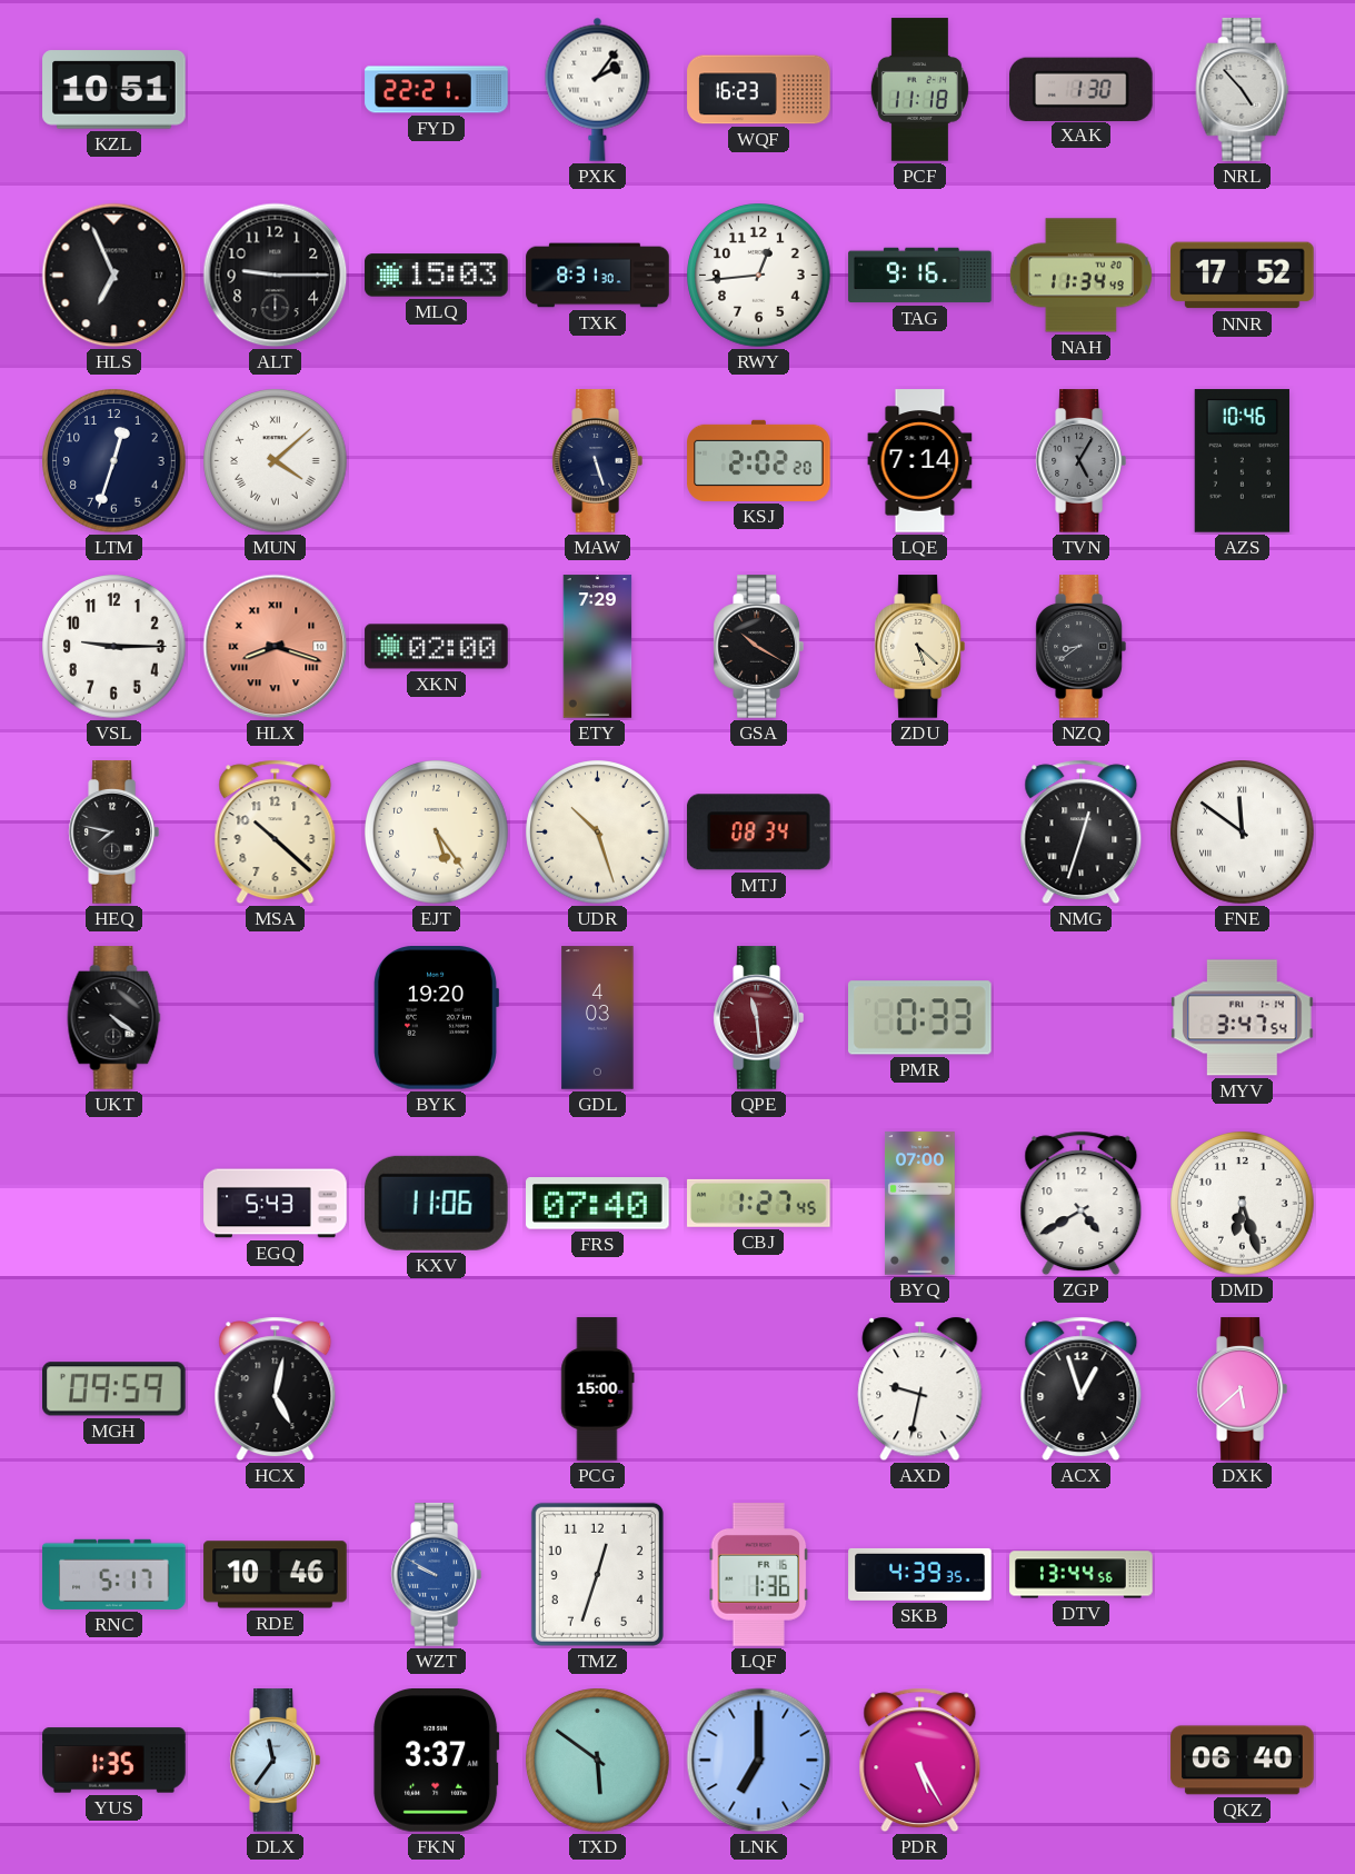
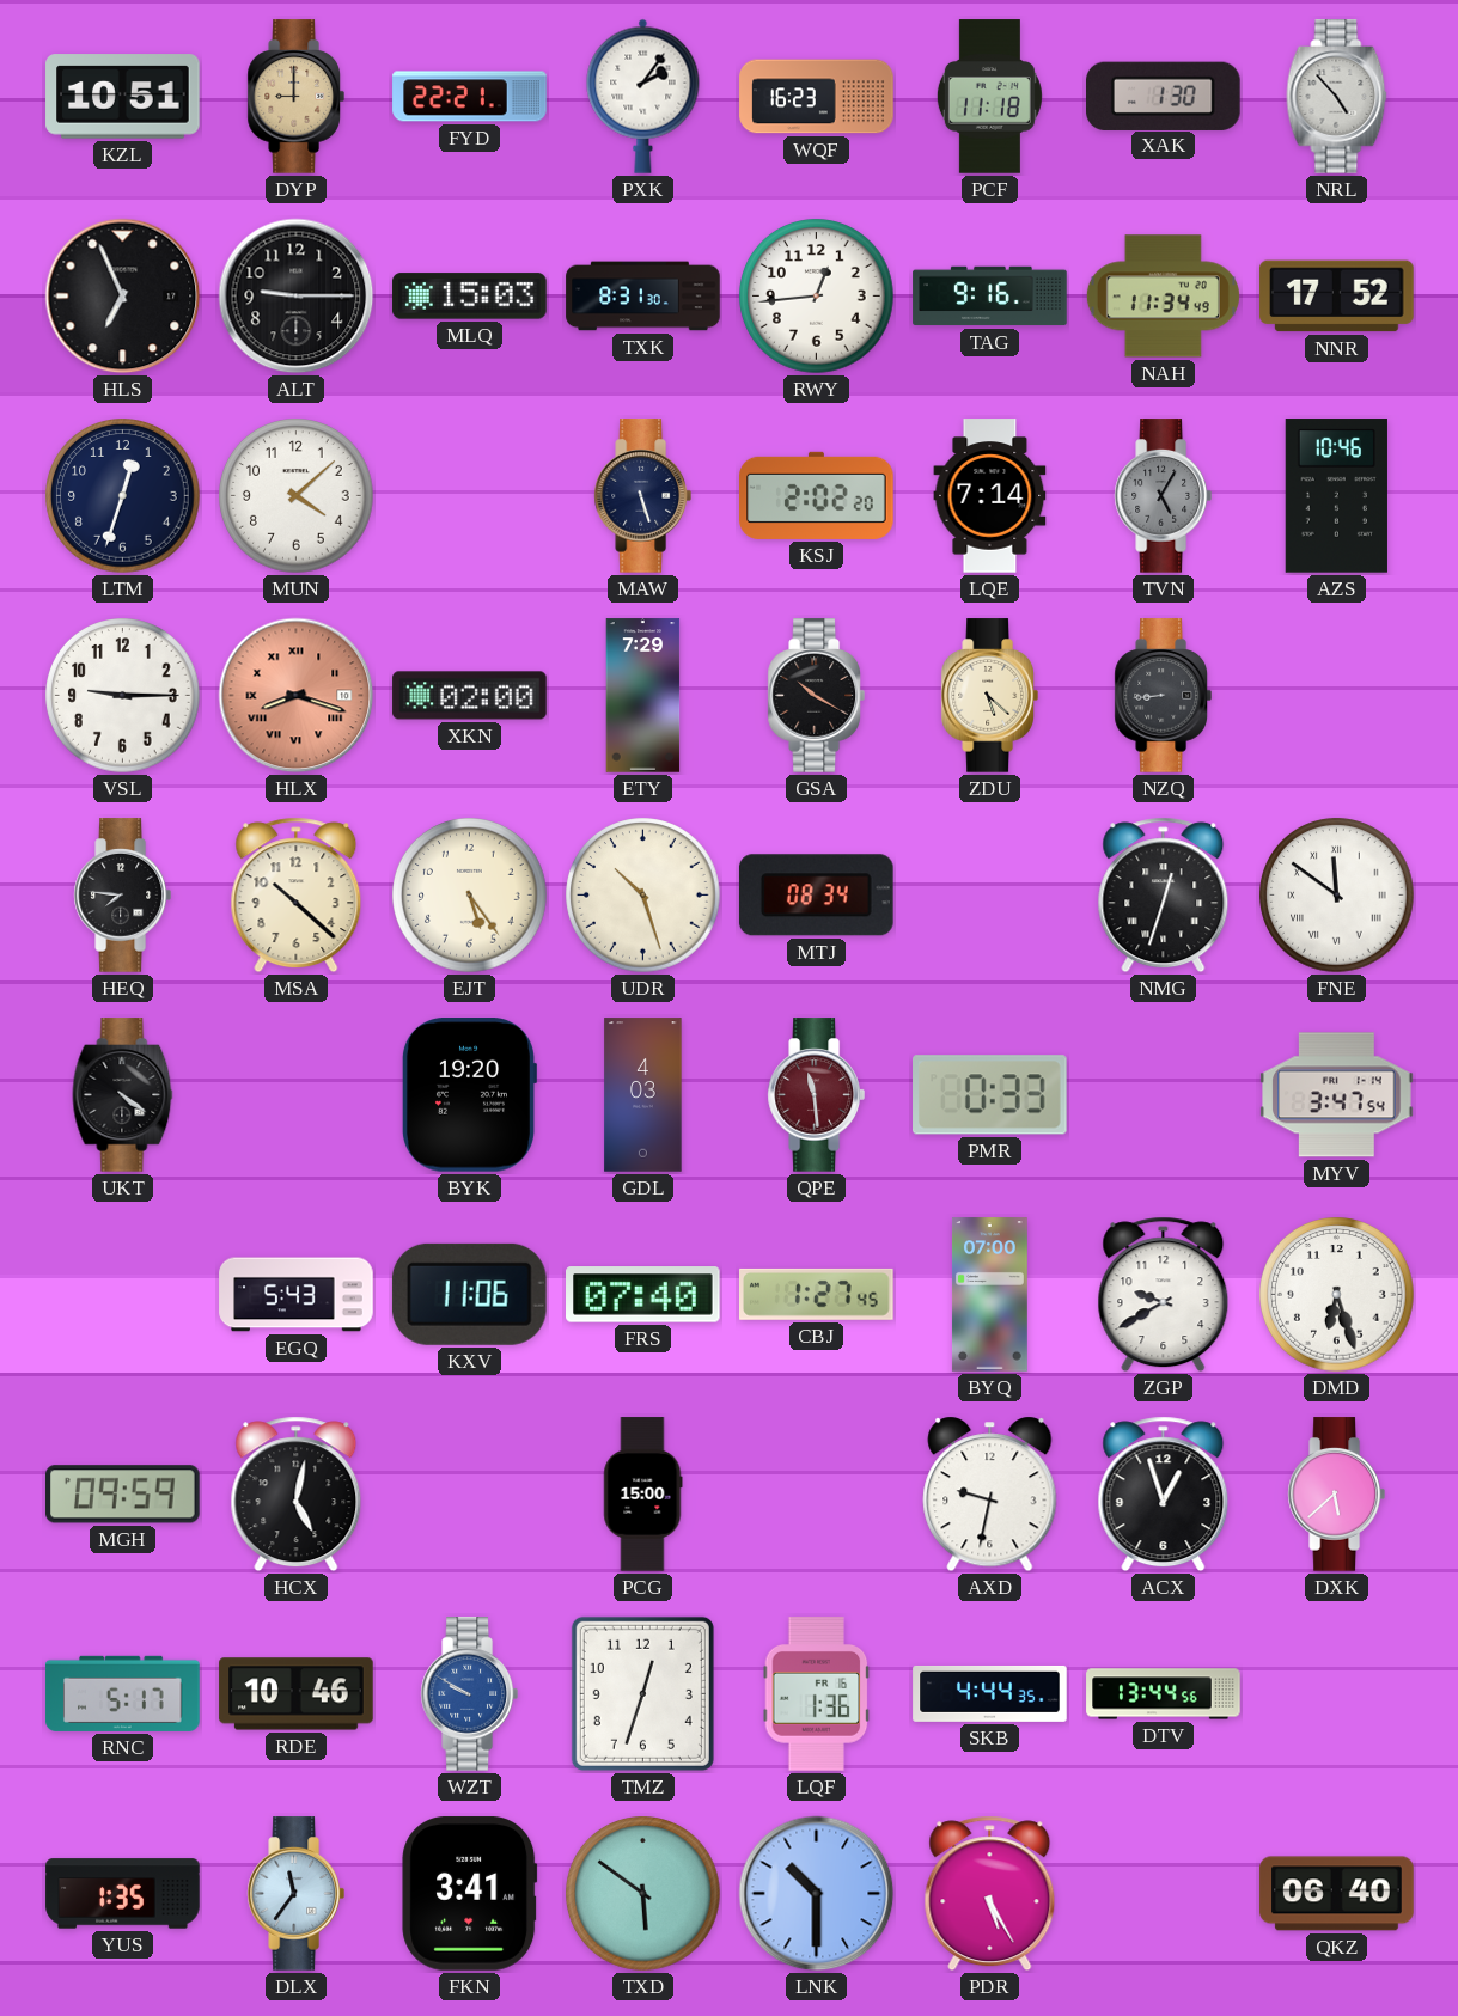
DYP: none -> 9:00
MUN numerals: Roman -> Arabic
NZQ: 8:39 -> 8:44
HEQ: 7:47 -> 7:46
ZGP: 4:40 -> 9:40
SKB: 4:39 -> 4:44
FKN: 3:37 -> 3:41
LNK: 7:00 -> 10:30
